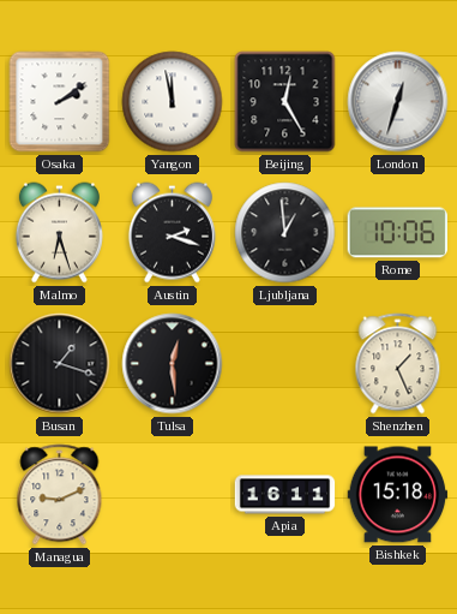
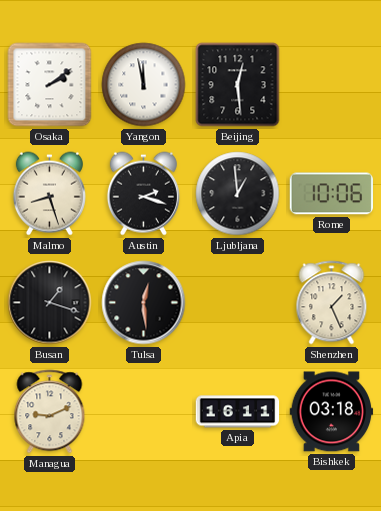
Beijing: 12:25 -> 12:29
London: 12:33 -> none
Malmo: 6:27 -> 8:27
Bishkek: 15:18 -> 03:18
